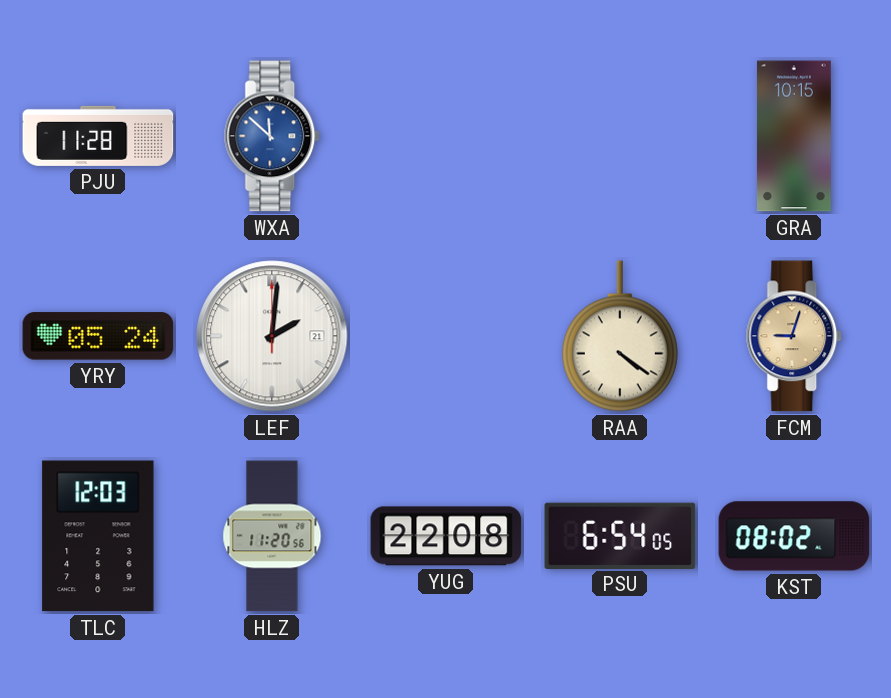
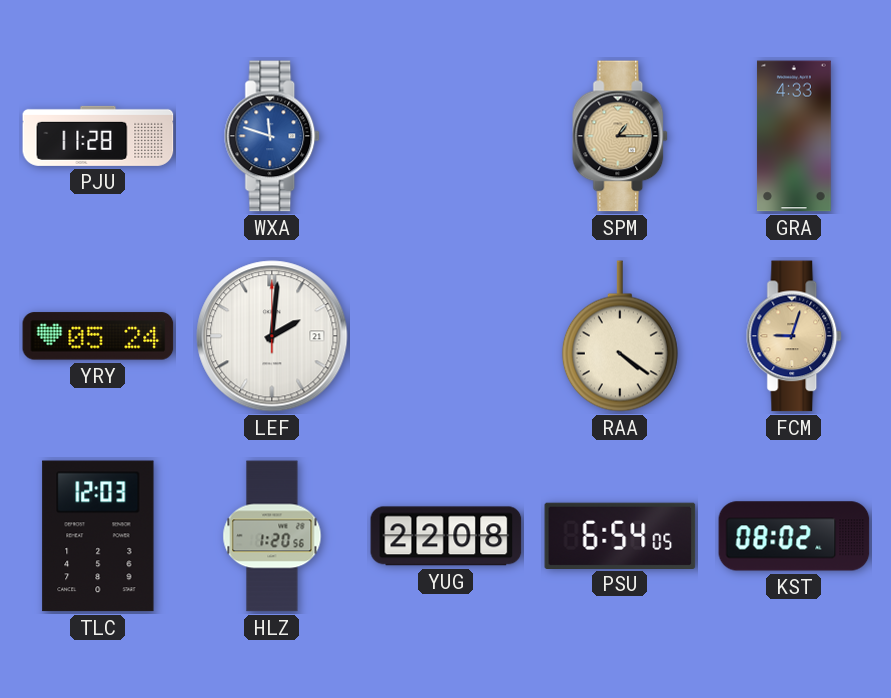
WXA: 11:52 -> 11:48
SPM: none -> 1:15
GRA: 10:15 -> 4:33
HLZ: 11:20 -> 1:20
